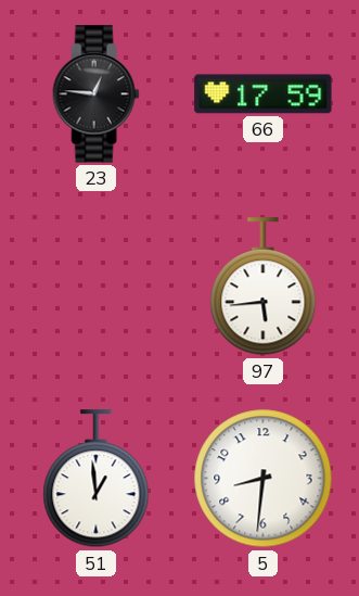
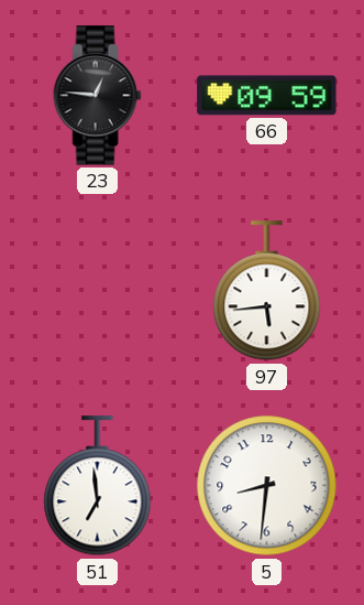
66: 17:59 -> 09:59
51: 12:59 -> 6:59
